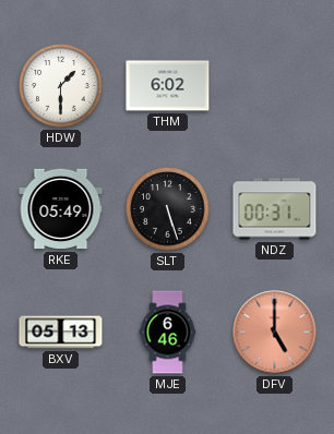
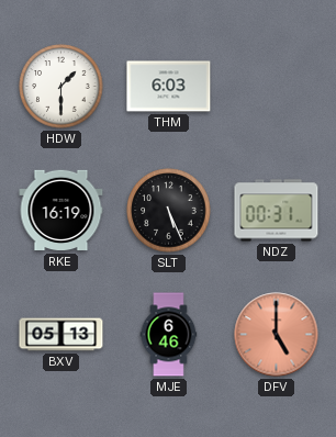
THM: 6:02 -> 6:03
RKE: 05:49 -> 16:19
SLT: 5:27 -> 5:26
